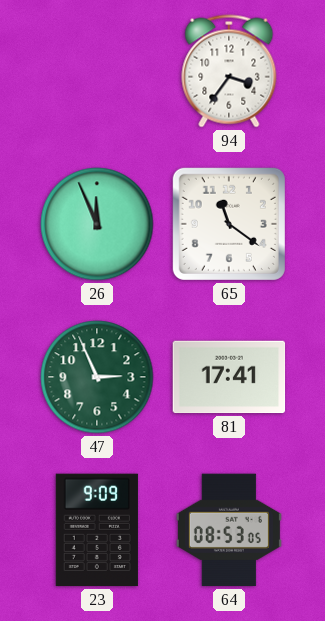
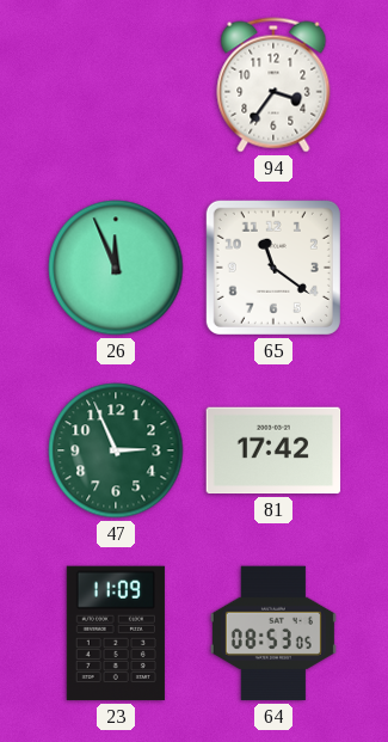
81: 17:41 -> 17:42
23: 9:09 -> 11:09
